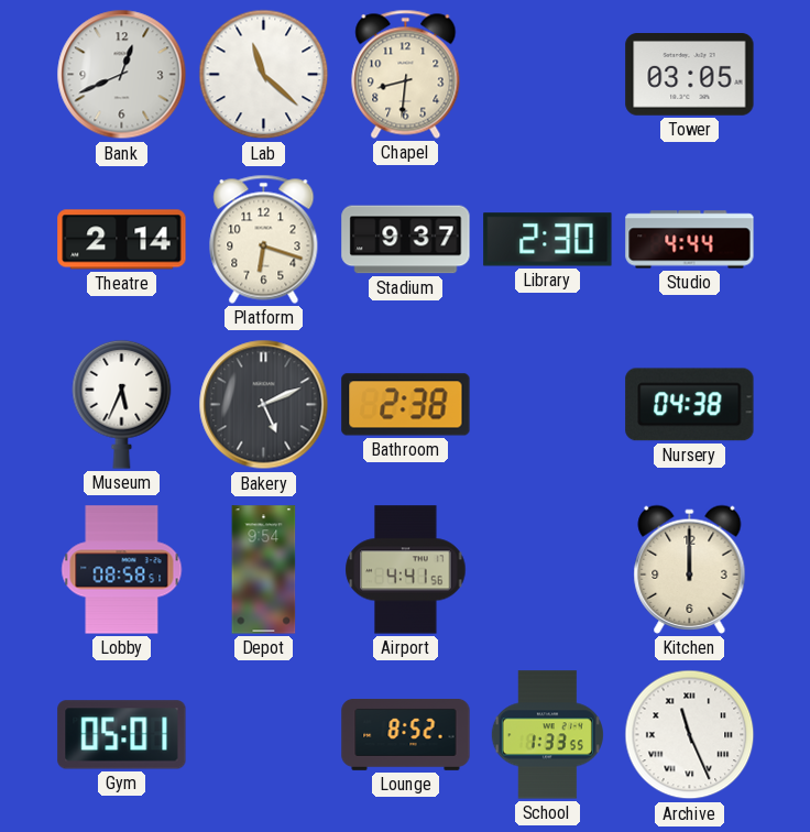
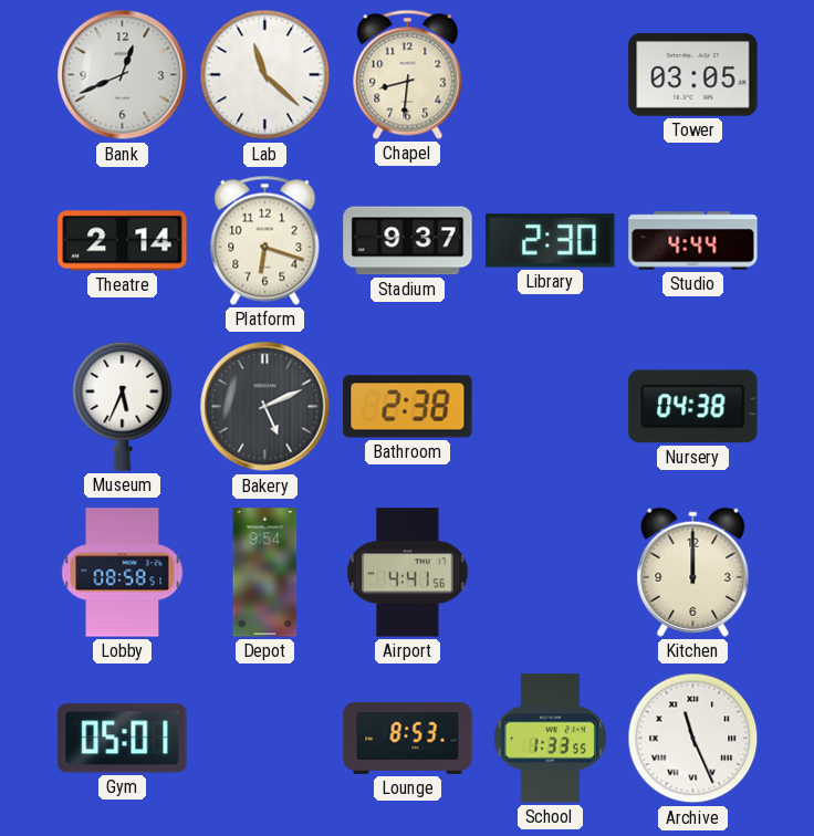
Lounge: 8:52 -> 8:53
